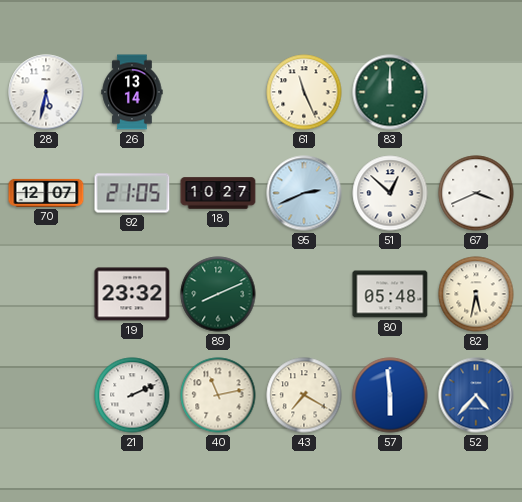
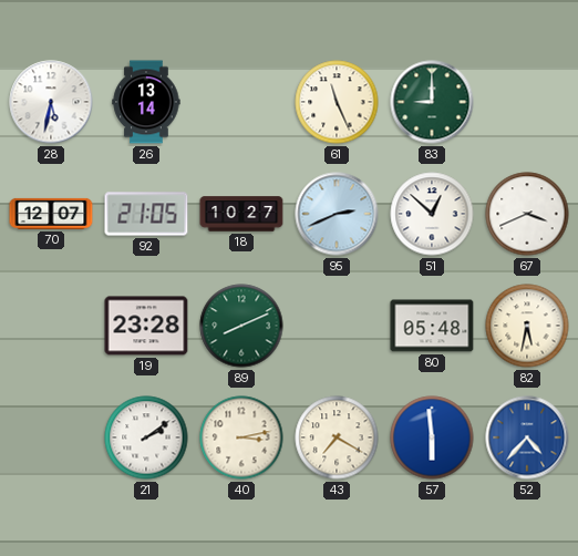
83: 12:00 -> 9:00
19: 23:32 -> 23:28
21: 2:11 -> 2:09
40: 11:13 -> 3:13
